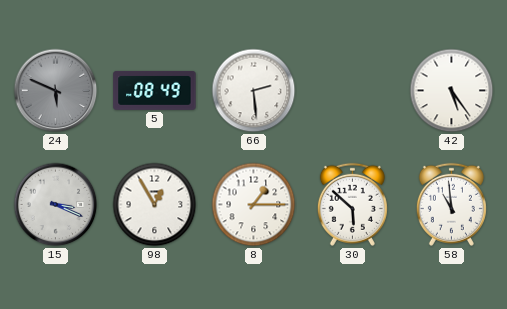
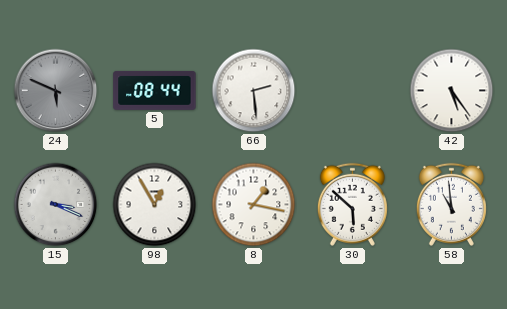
5: 08:49 -> 08:44
8: 1:15 -> 1:17
